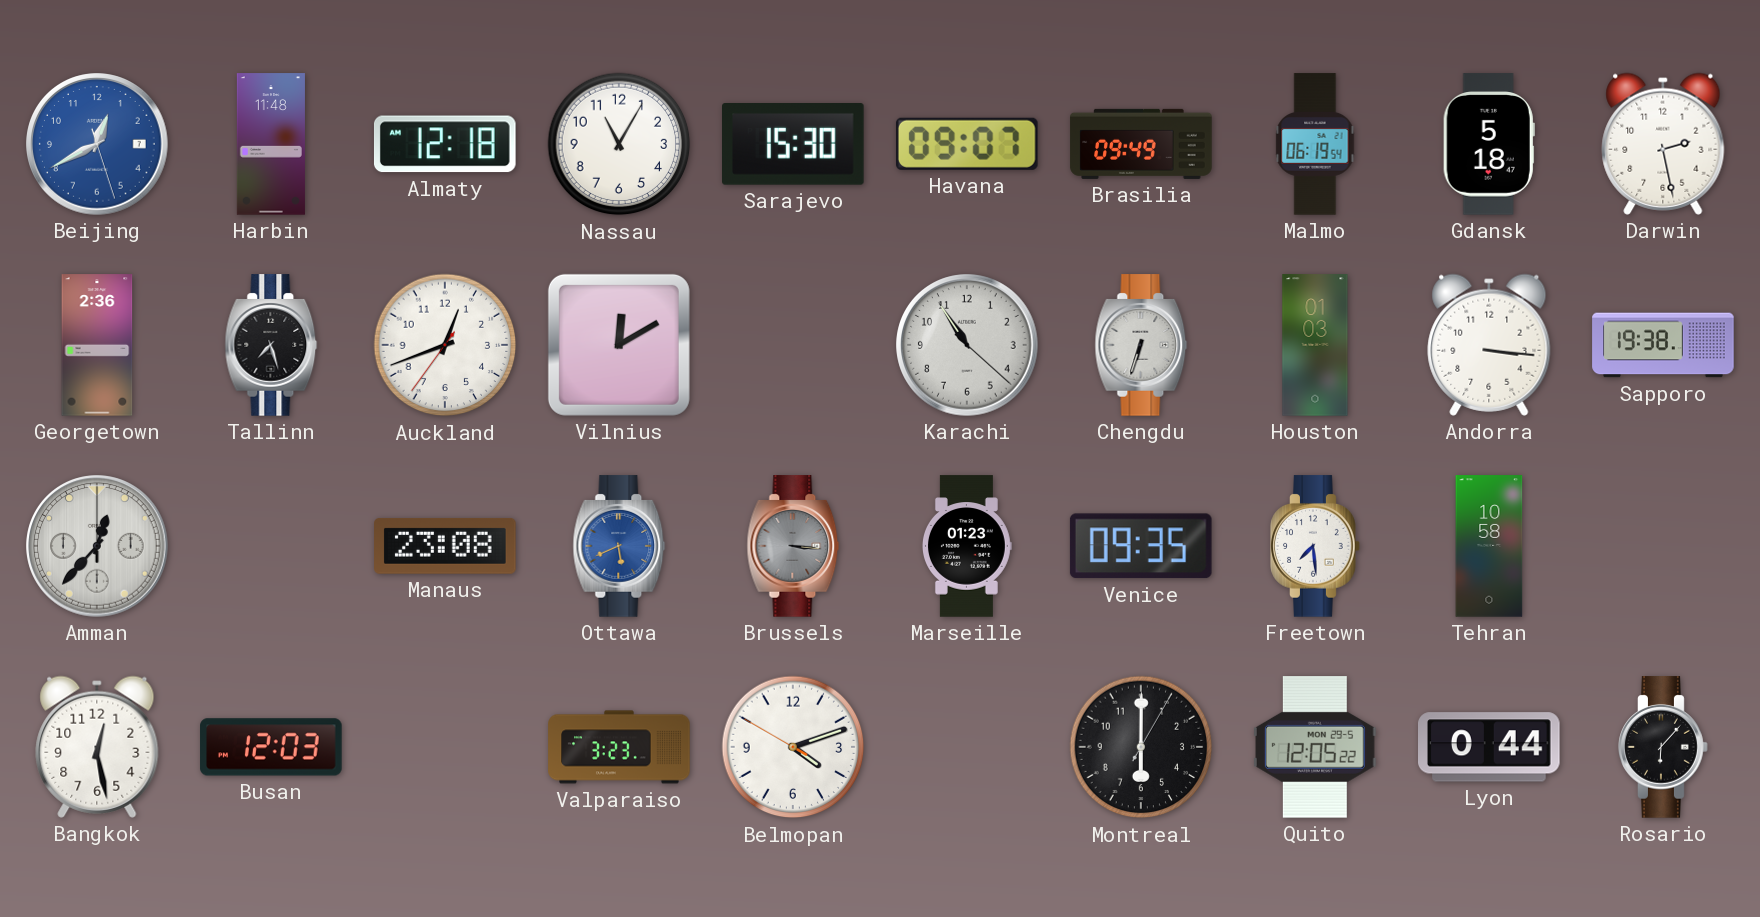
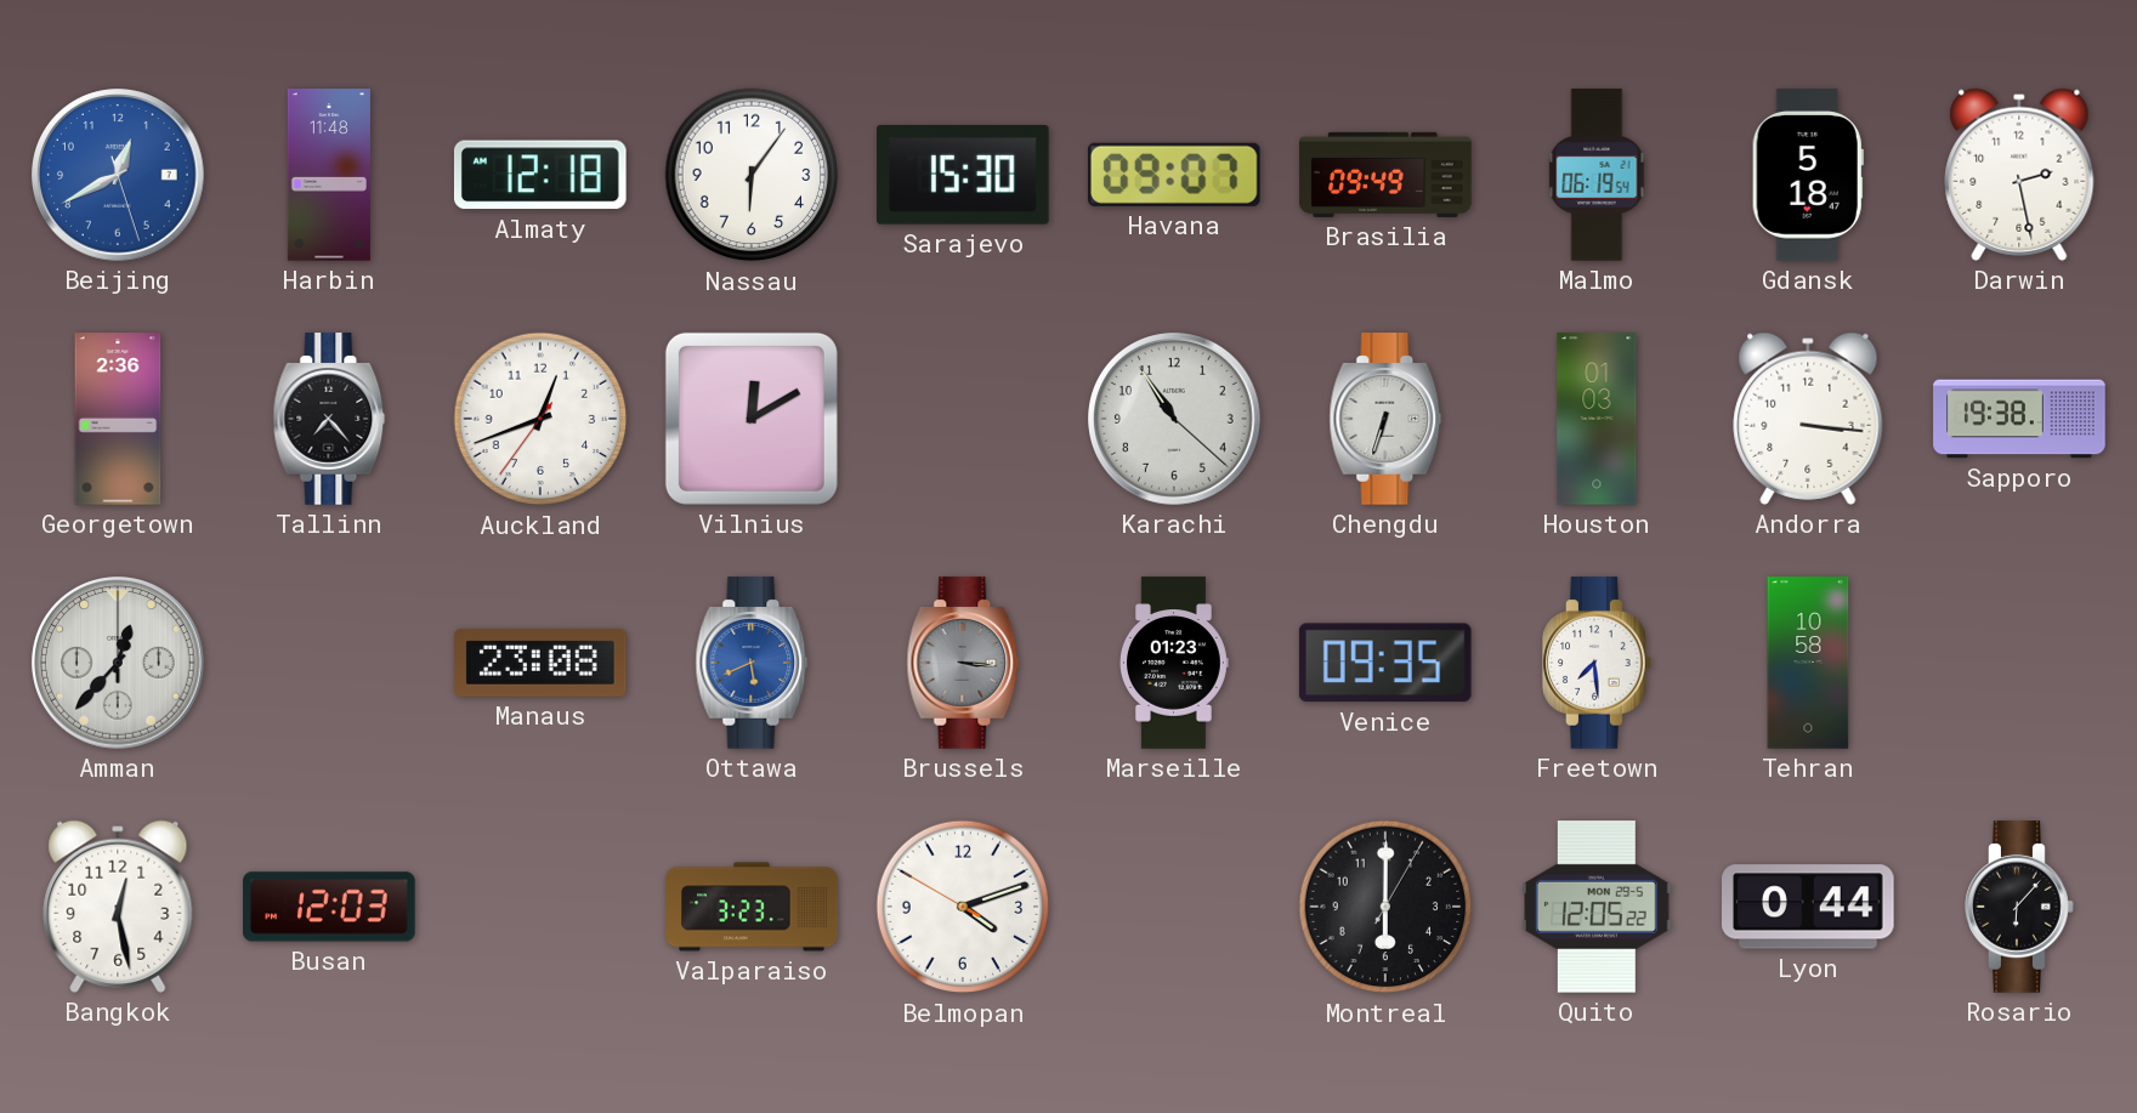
Nassau: 11:05 -> 6:06
Tallinn: 7:27 -> 7:23
